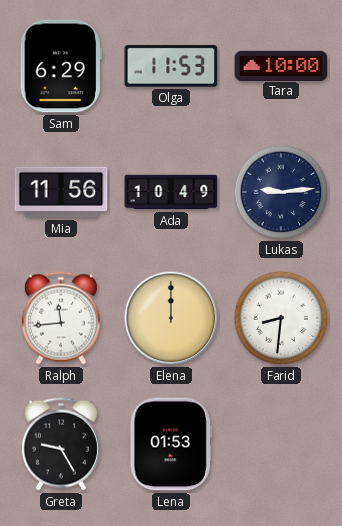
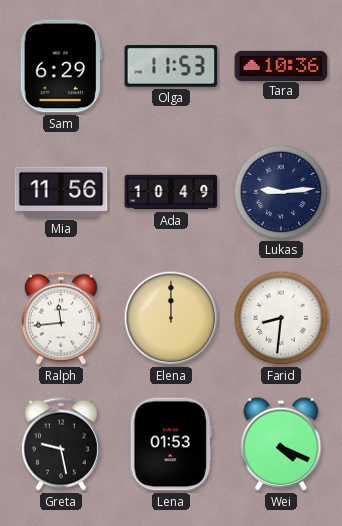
Tara: 10:00 -> 10:36
Greta: 9:25 -> 9:28
Wei: none -> 4:19
